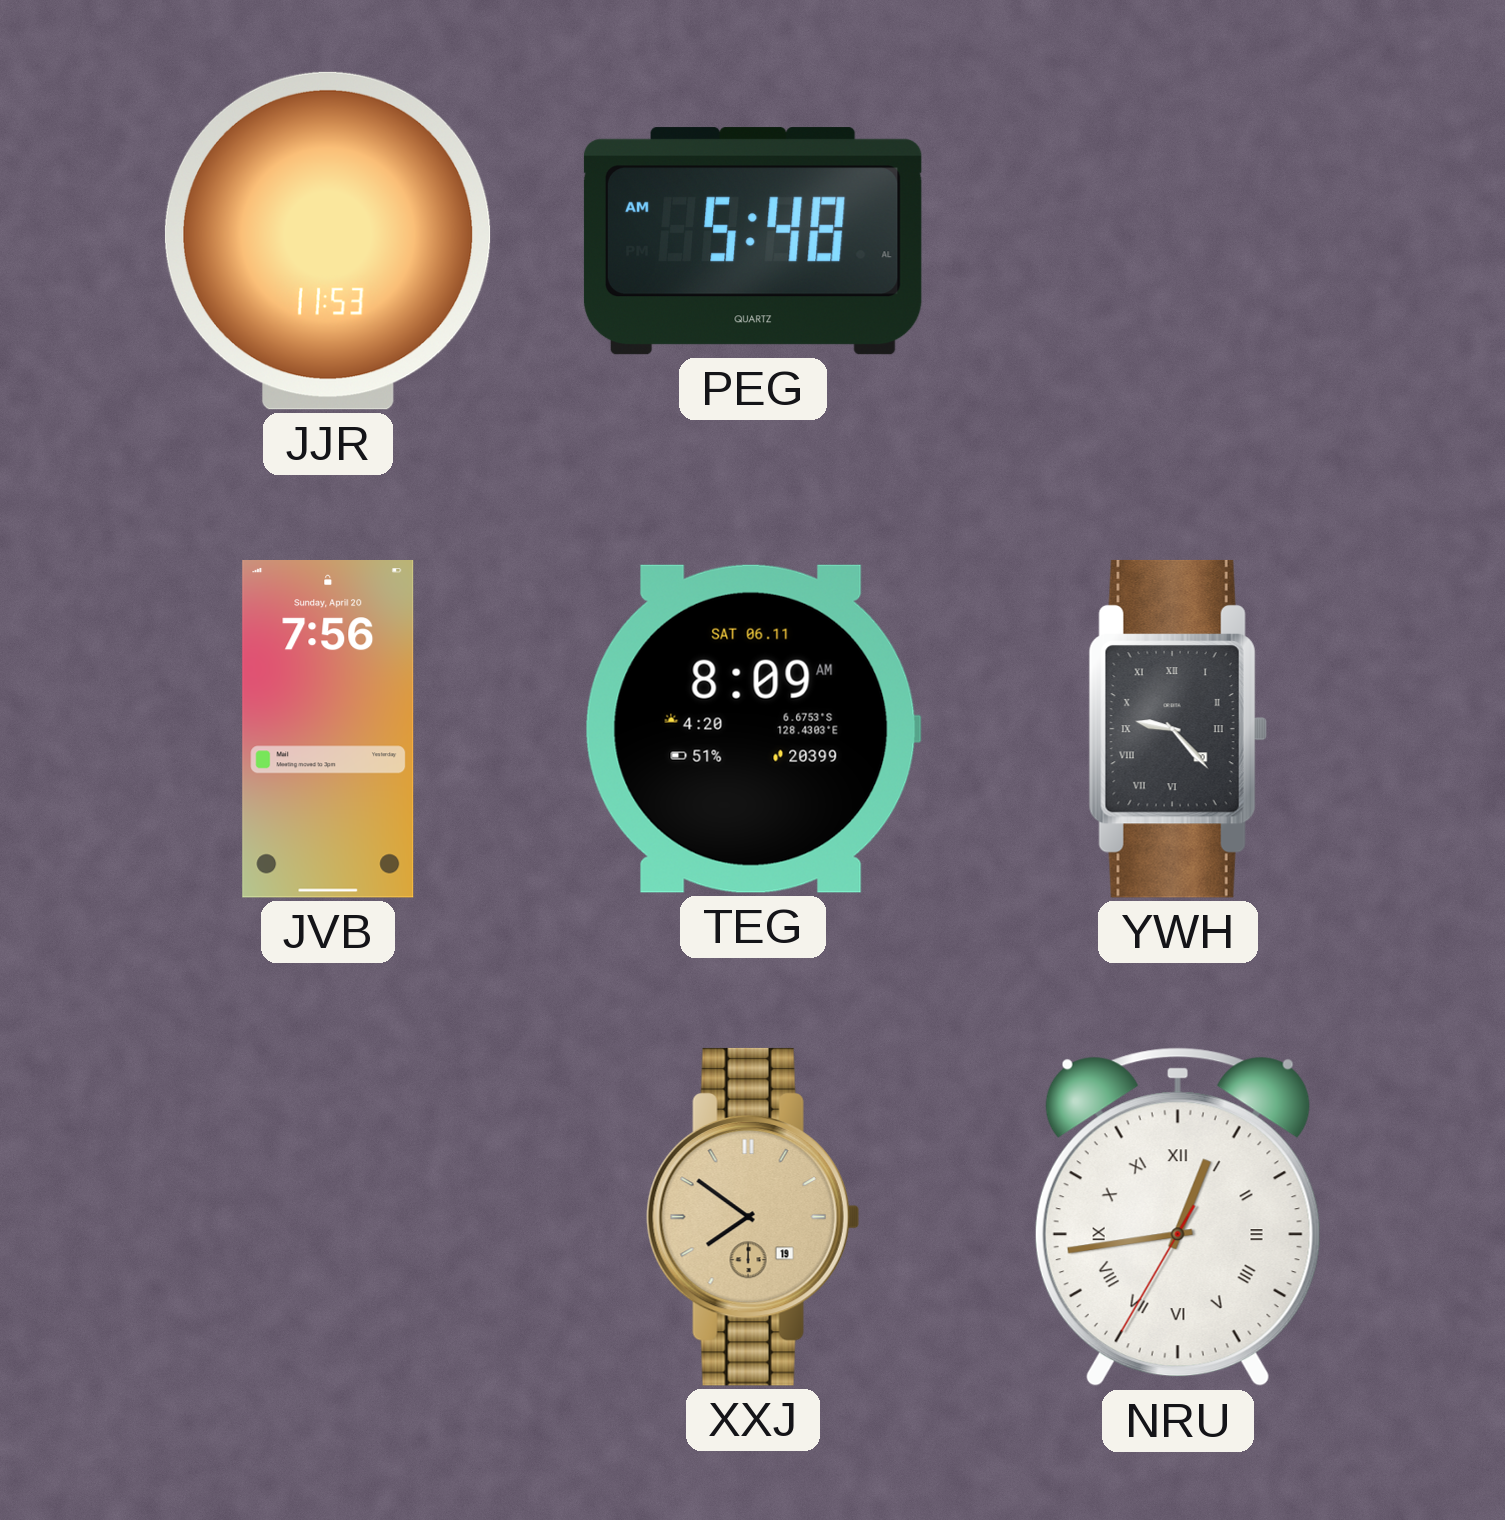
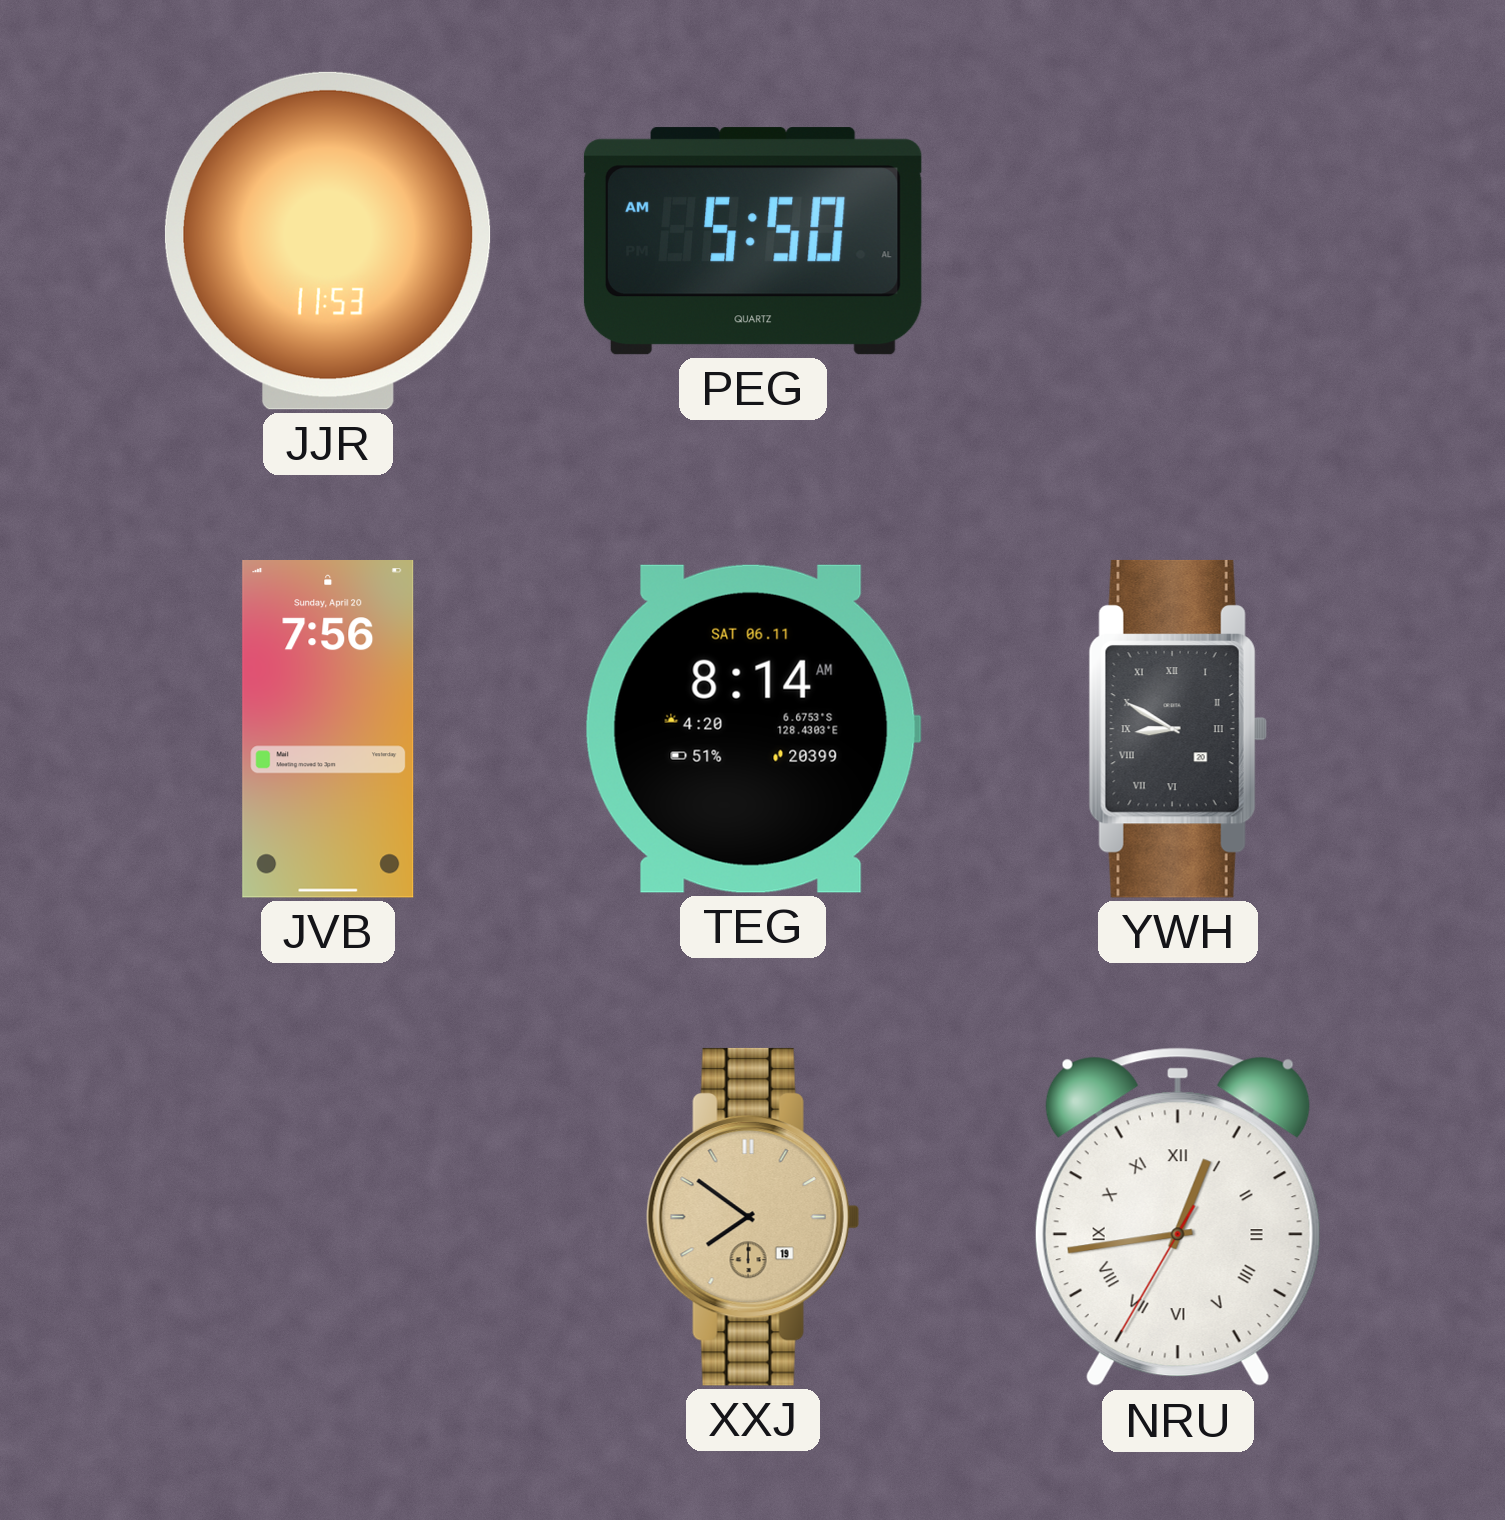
PEG: 5:48 -> 5:50
TEG: 8:09 -> 8:14
YWH: 9:23 -> 8:50
